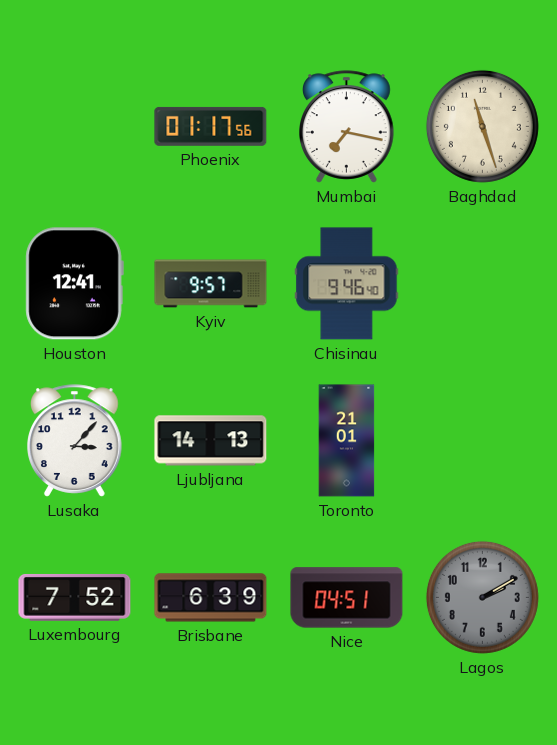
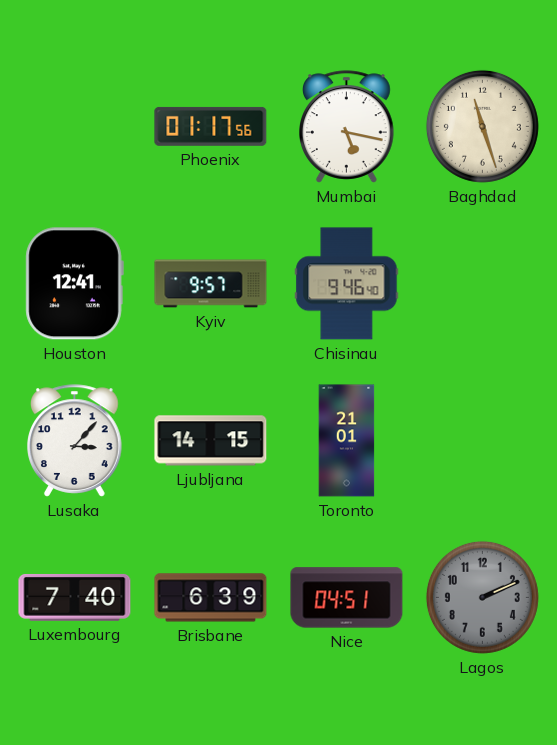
Mumbai: 7:17 -> 5:17
Ljubljana: 14:13 -> 14:15
Luxembourg: 7:52 -> 7:40
Lagos: 2:10 -> 2:11
